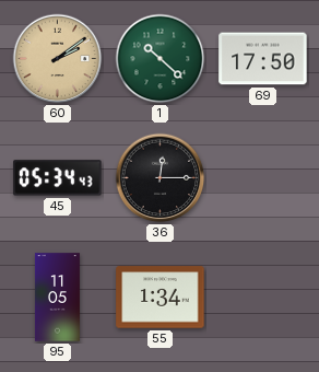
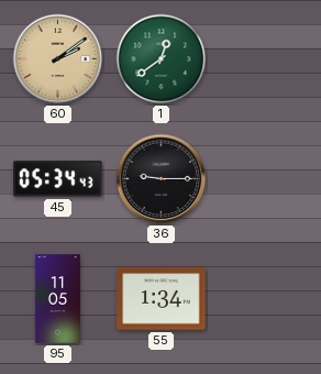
1: 10:22 -> 12:39
69: 17:50 -> none
36: 12:15 -> 9:15
